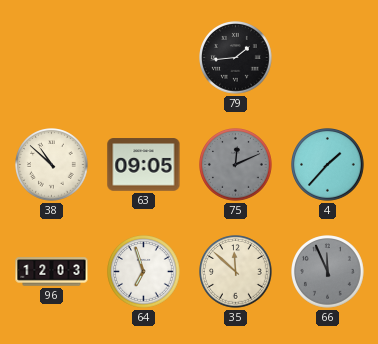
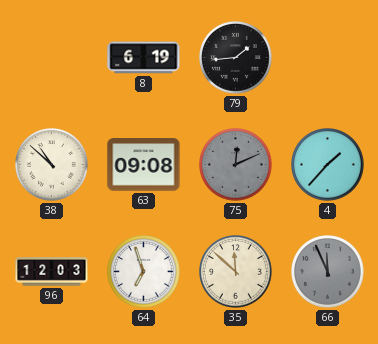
8: none -> 6:19
63: 09:05 -> 09:08
